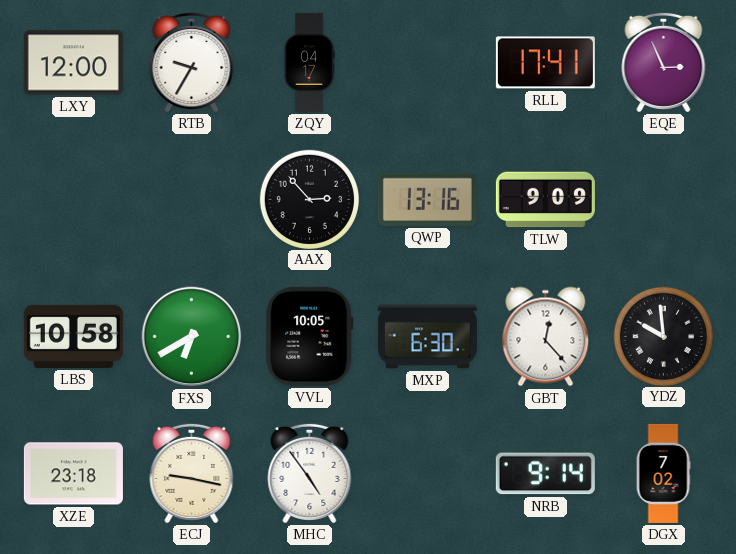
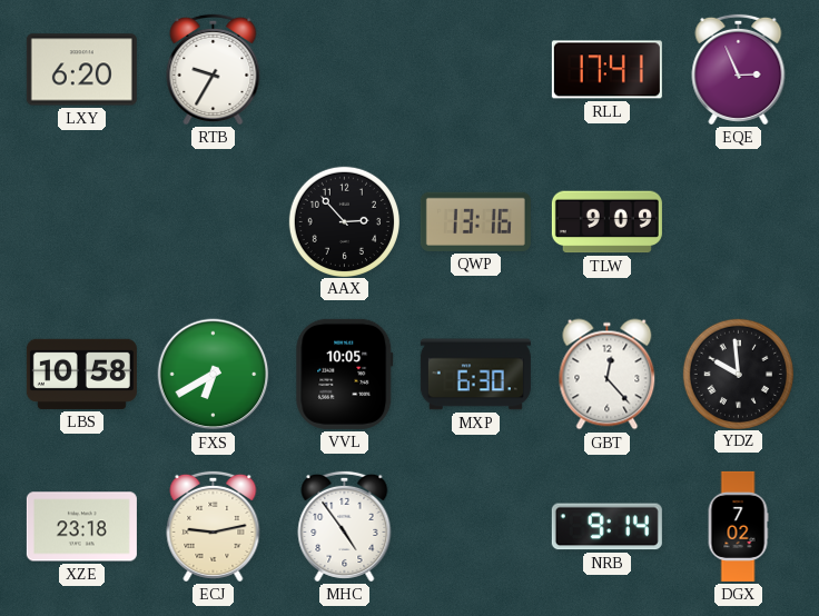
LXY: 12:00 -> 6:20
ZQY: 04:17 -> none
ECJ: 9:17 -> 9:13
